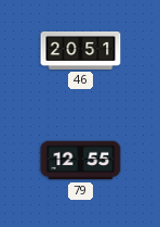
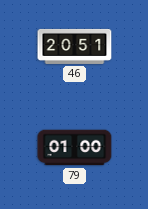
79: 12:55 -> 01:00
